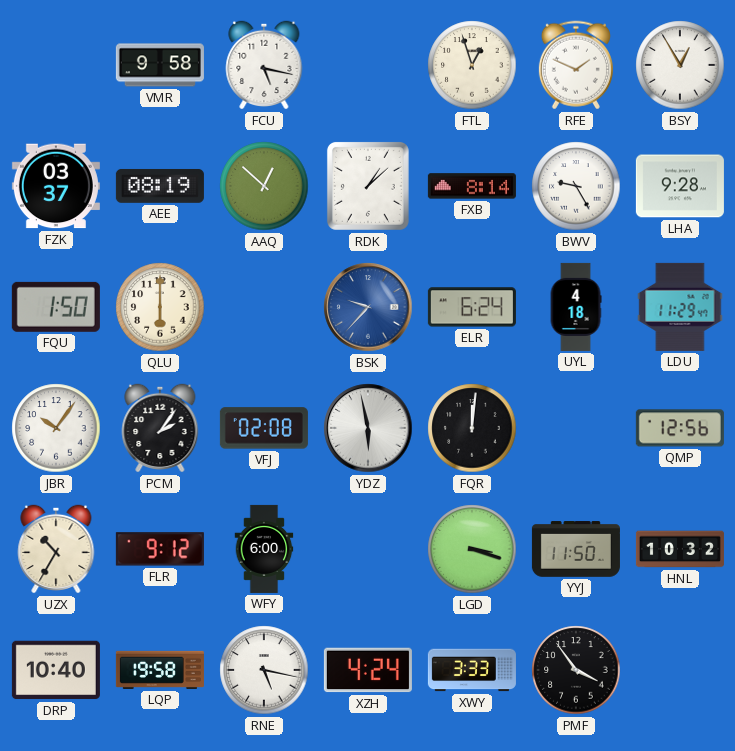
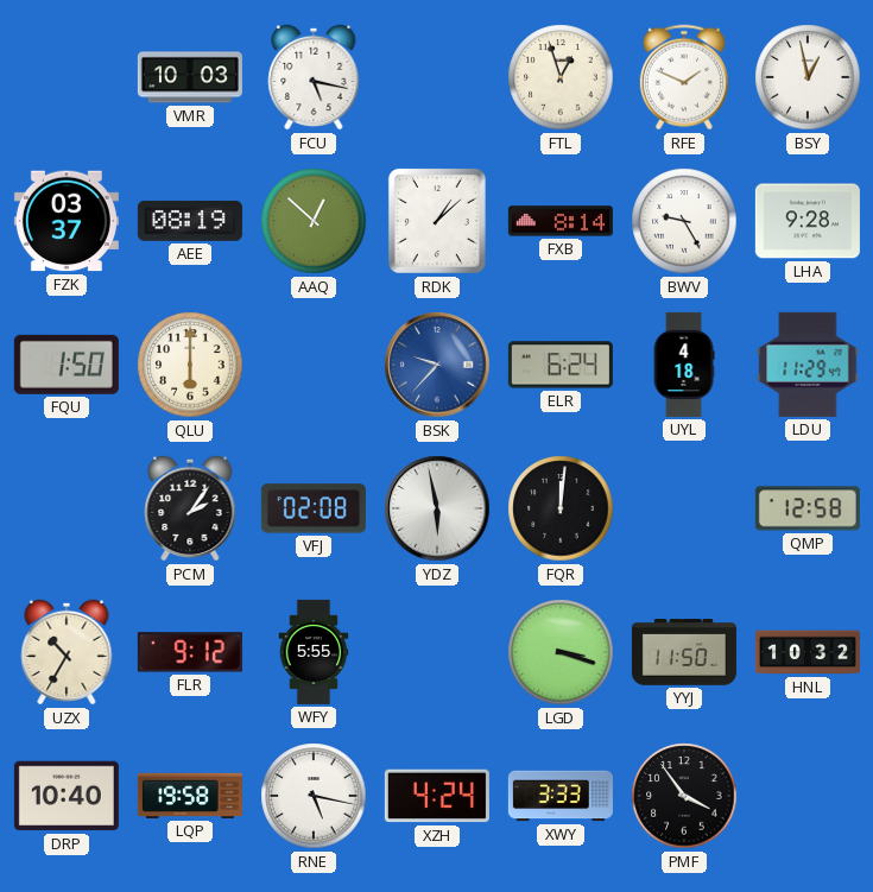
VMR: 9:58 -> 10:03
BSY: 12:55 -> 12:58
JBR: 10:06 -> none
QMP: 12:56 -> 12:58
WFY: 6:00 -> 5:55
